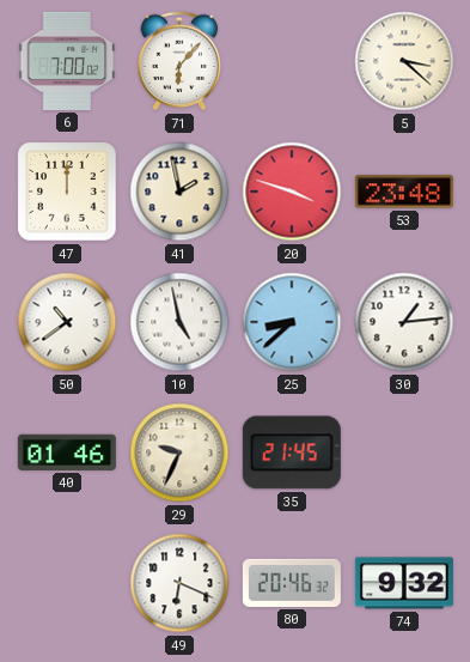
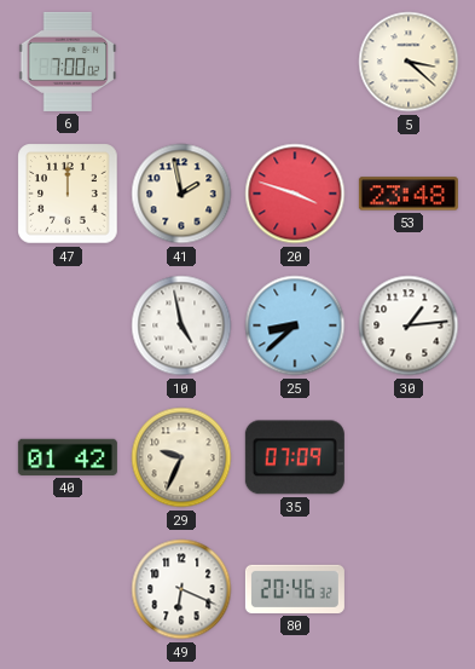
71: 6:07 -> none
50: 10:39 -> none
40: 01:46 -> 01:42
35: 21:45 -> 07:09
74: 9:32 -> none
